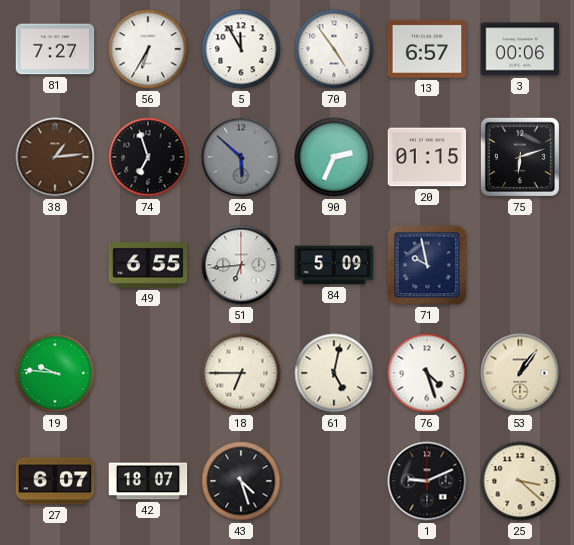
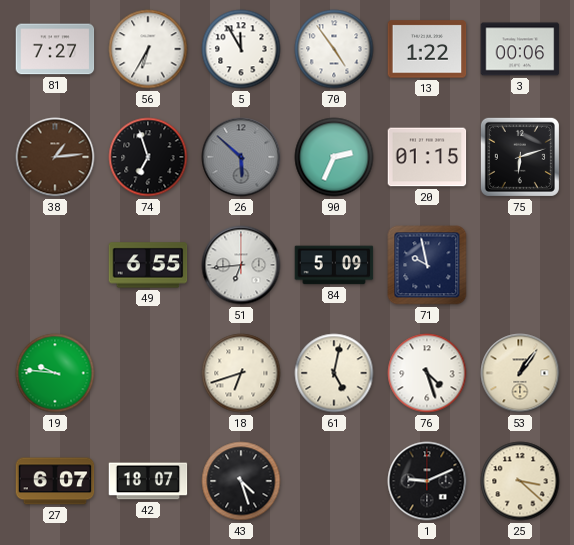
13: 6:57 -> 1:22
18: 6:45 -> 6:42
